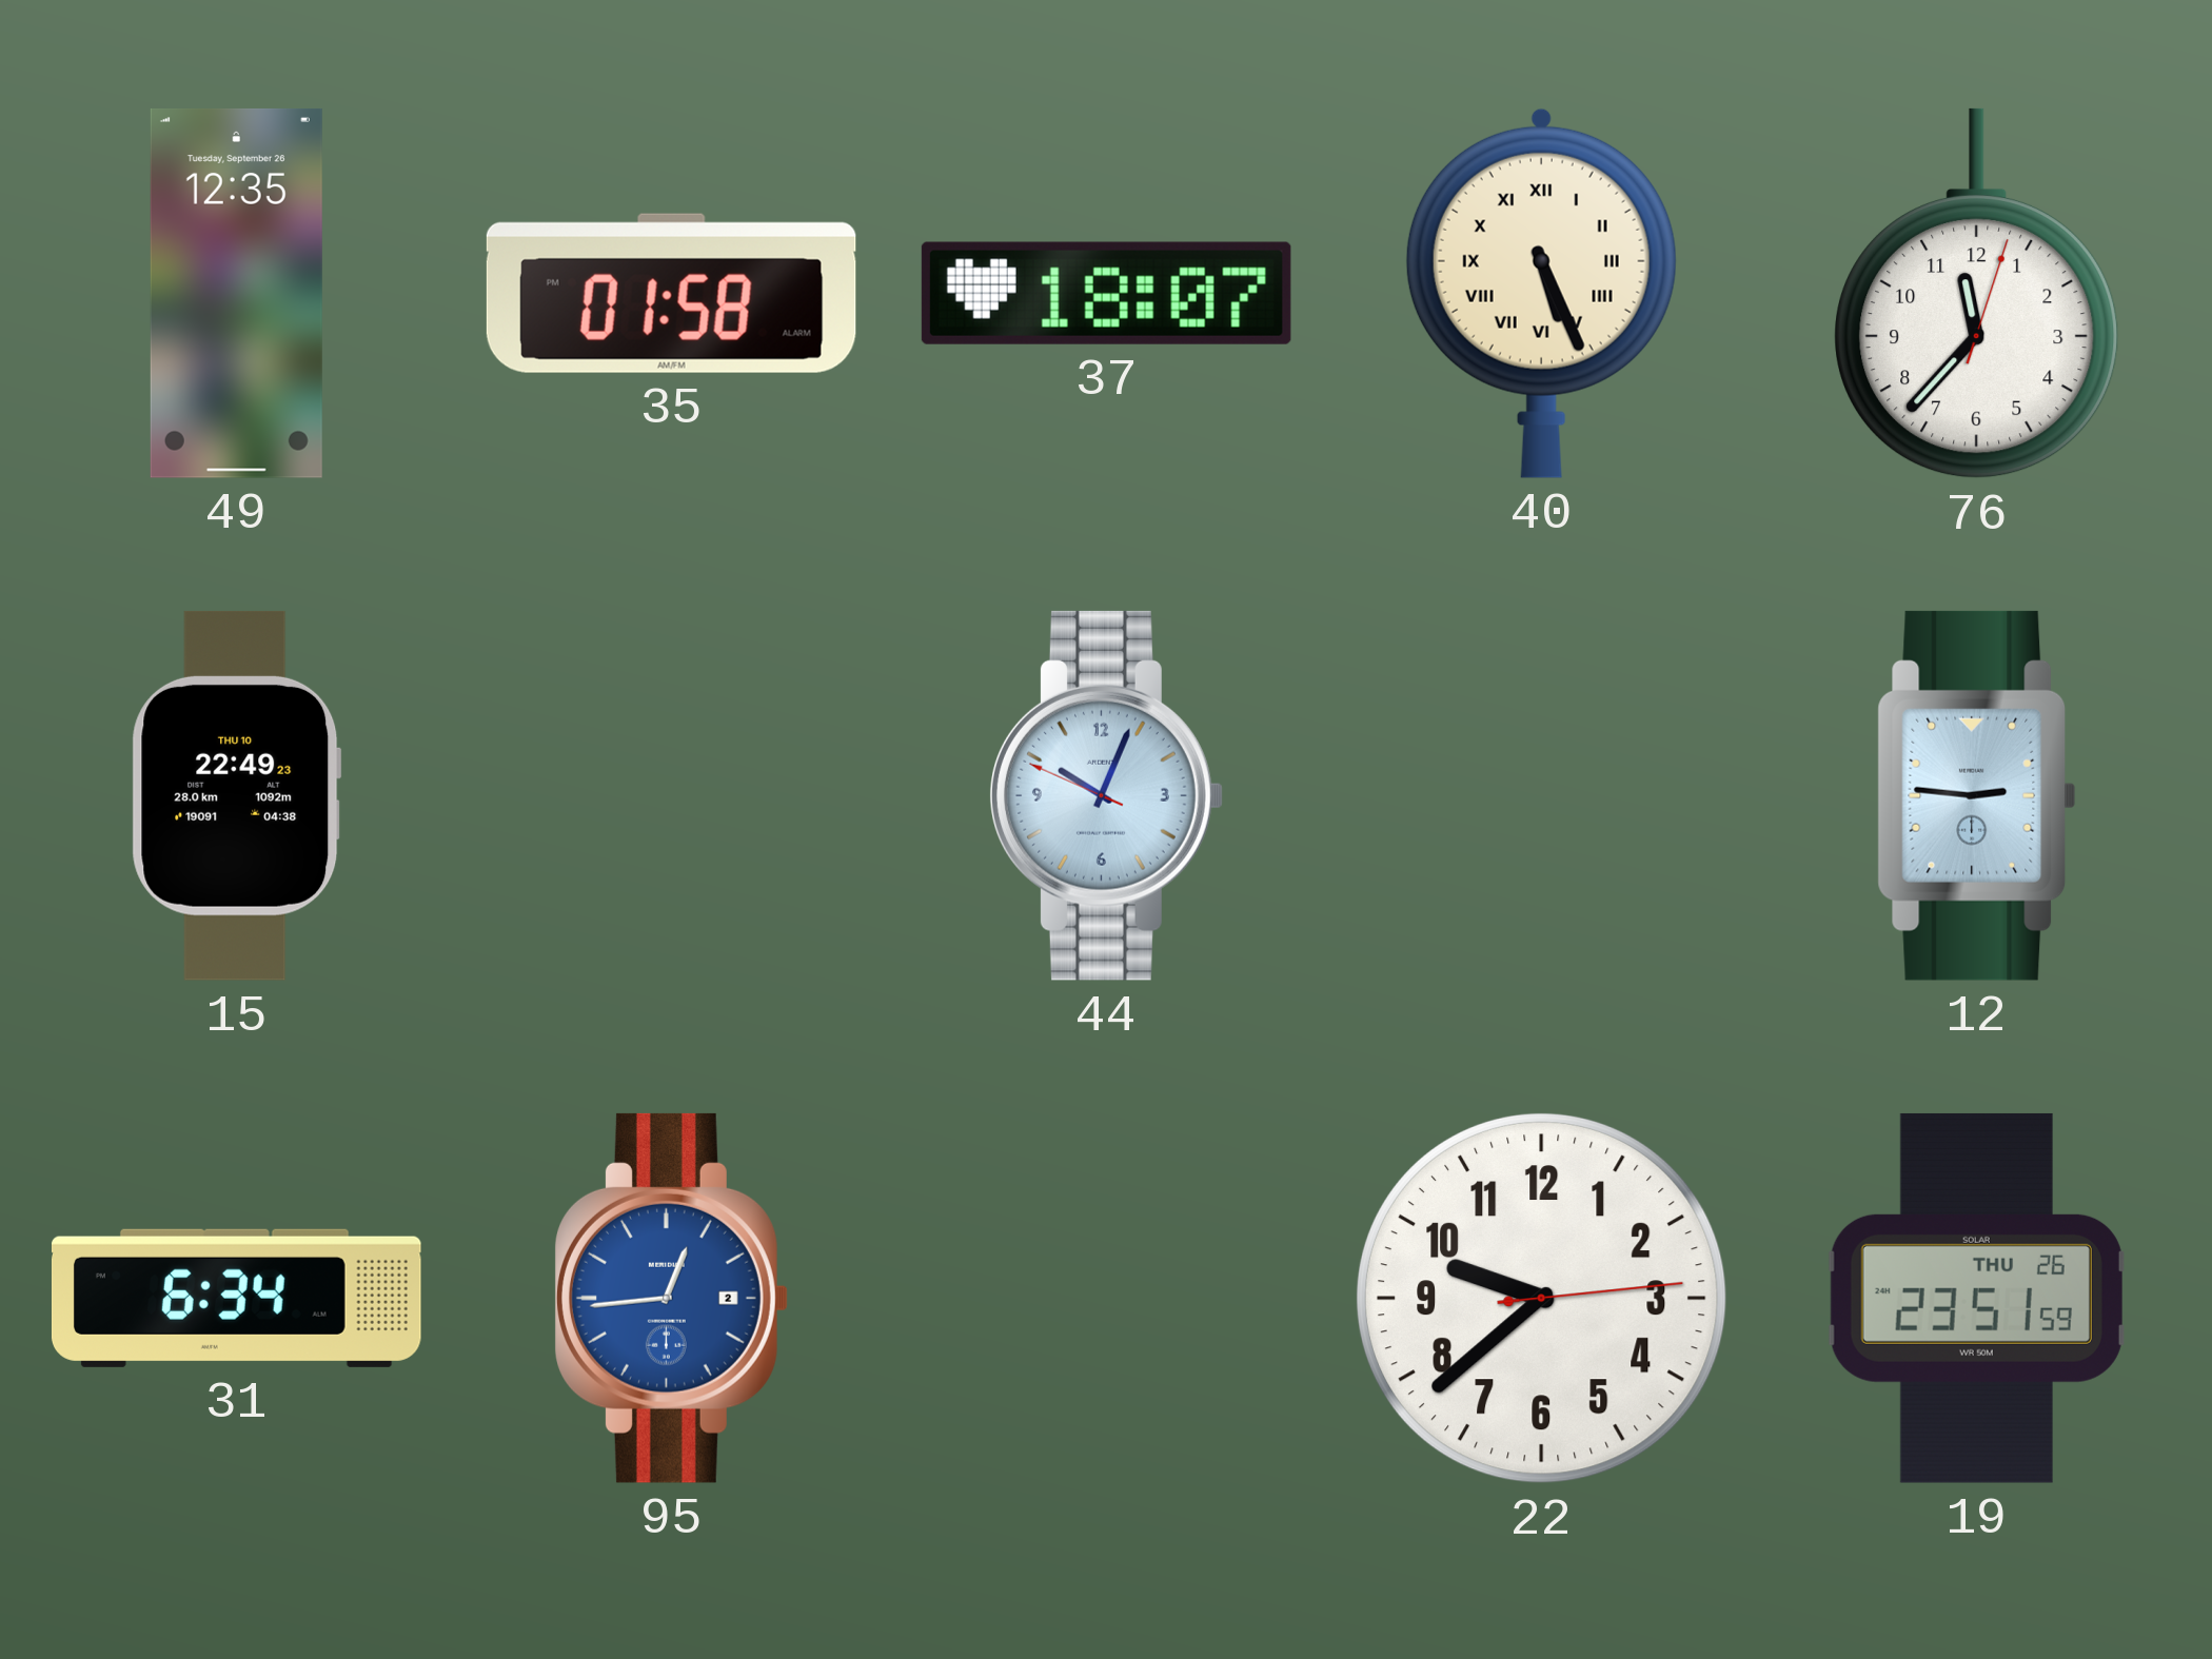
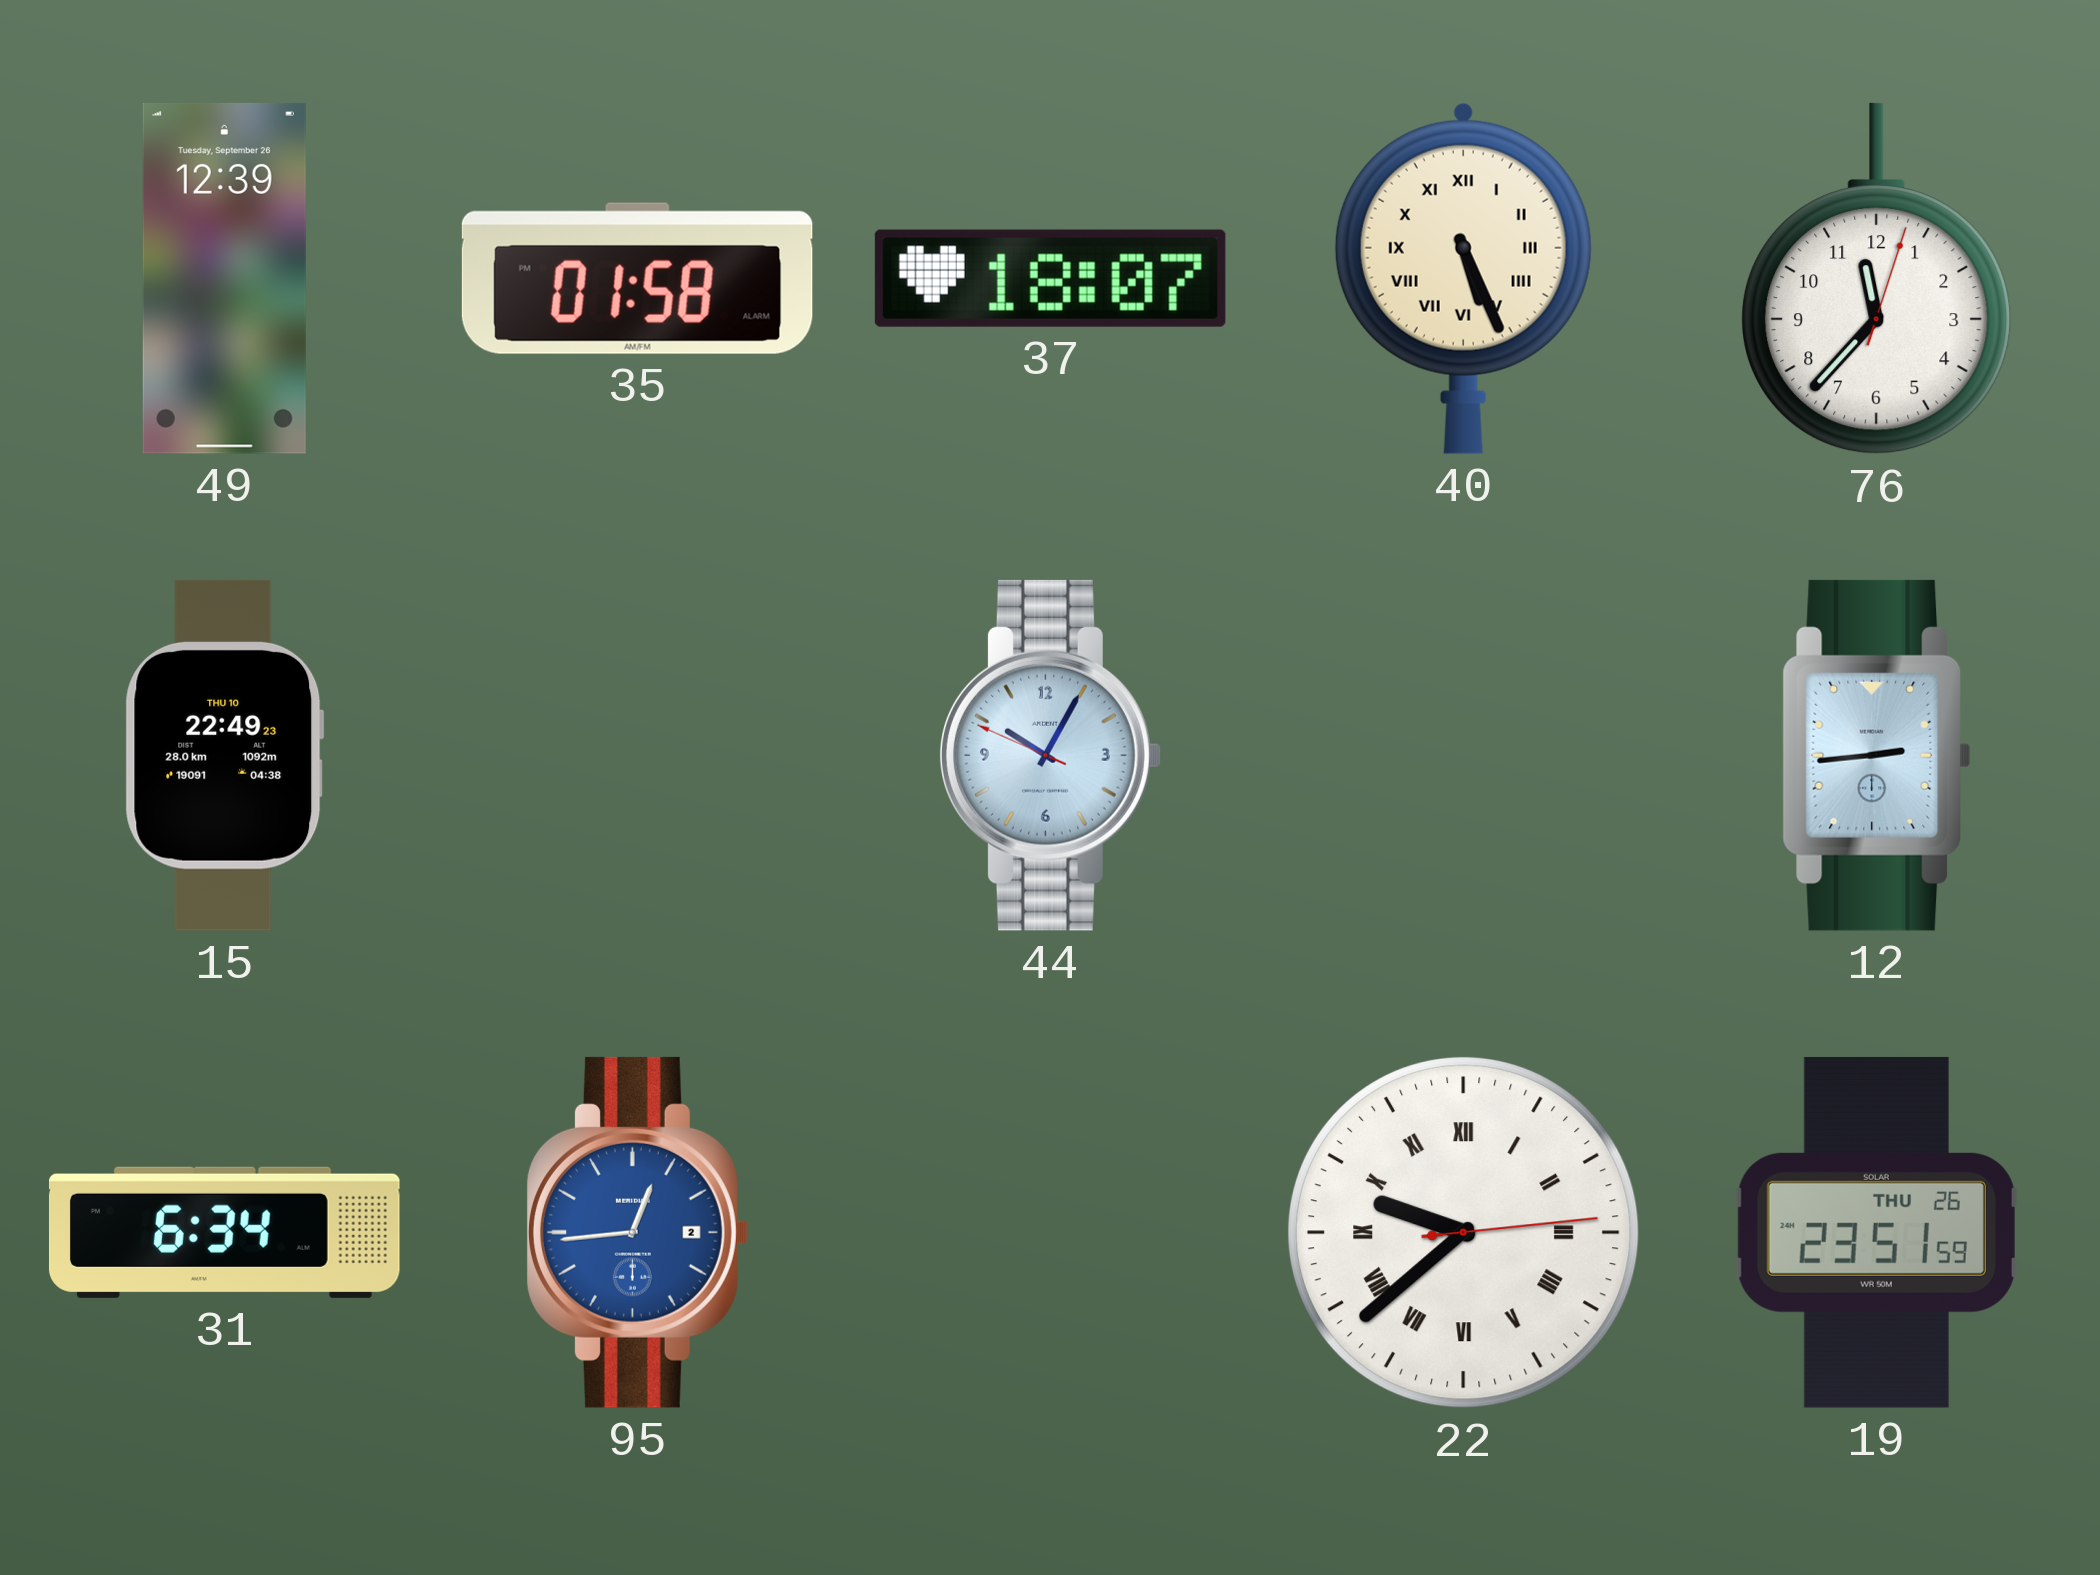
49: 12:35 -> 12:39
44: 10:03 -> 10:04
12: 2:46 -> 2:44
22 numerals: Arabic -> Roman
